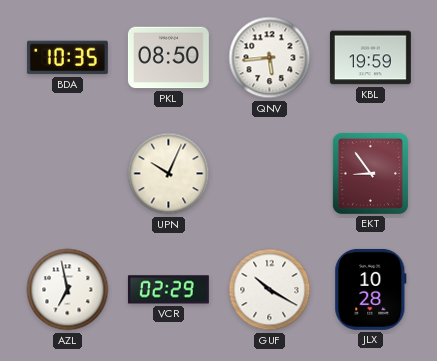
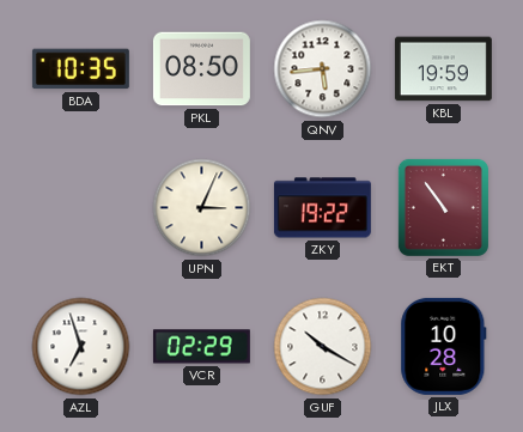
UPN: 10:04 -> 3:04
ZKY: none -> 19:22
EKT: 8:54 -> 10:54
AZL: 6:58 -> 6:57
